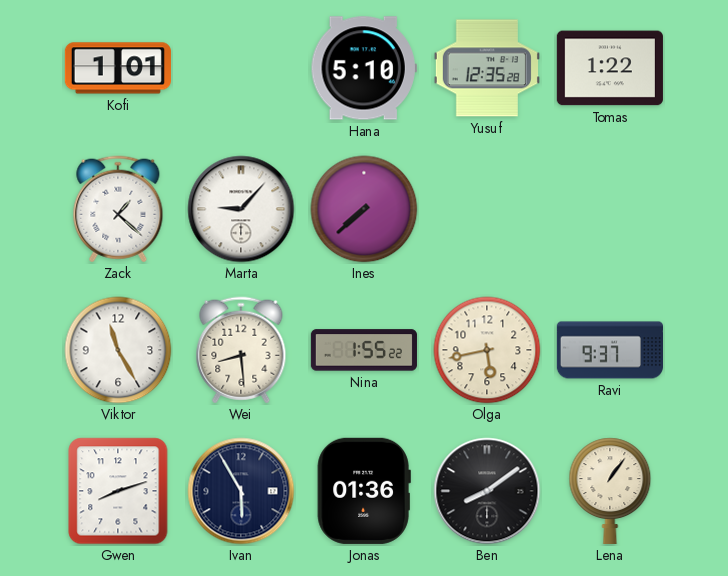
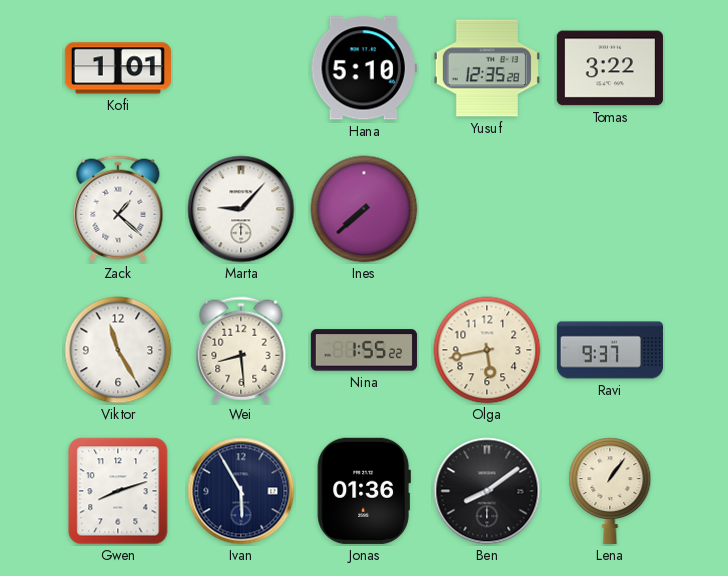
Tomas: 1:22 -> 3:22
